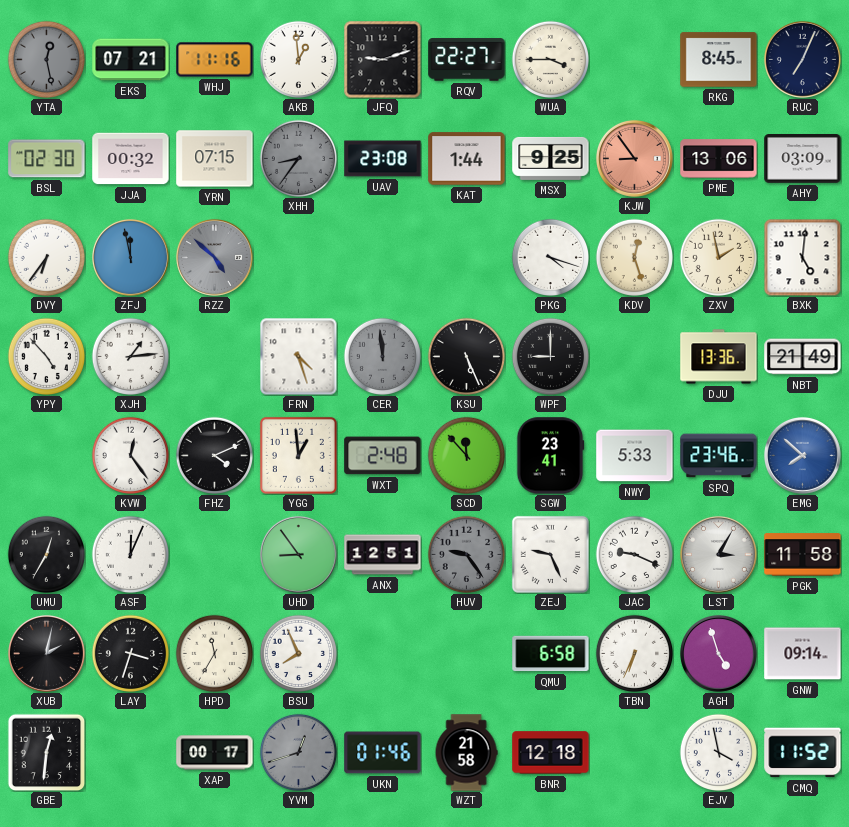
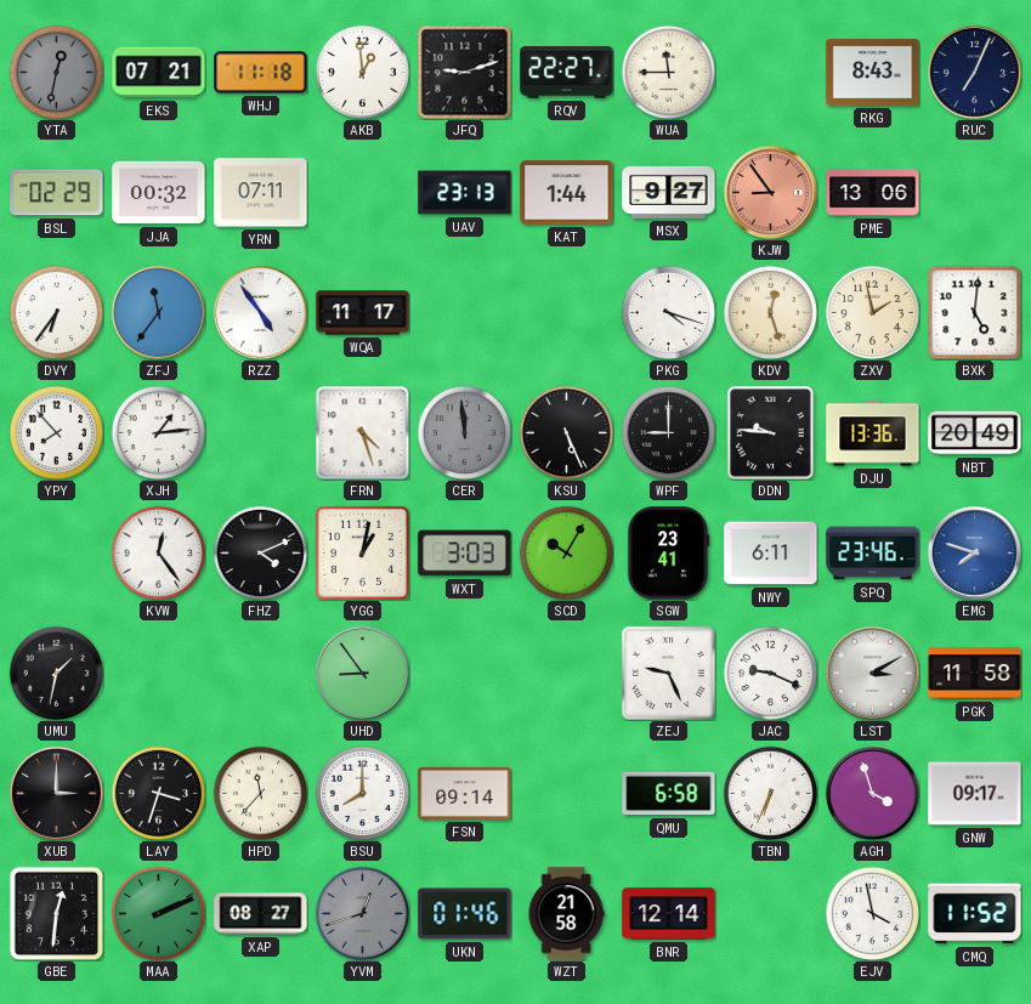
YTA: 12:28 -> 12:32
WHJ: 11:16 -> 11:18
WUA: 3:45 -> 11:45
RKG: 8:45 -> 8:43
BSL: 02:30 -> 02:29
YRN: 07:15 -> 07:11
XHH: 8:36 -> none
UAV: 23:08 -> 23:13
MSX: 9:25 -> 9:27
AHY: 03:09 -> none
ZFJ: 11:58 -> 11:36
RZZ: 4:52 -> 4:54
RZZ dial: grey -> white
WQA: none -> 11:17
YPY: 4:53 -> 7:53
DDN: none -> 9:46
NBT: 21:49 -> 20:49
YGG: 12:59 -> 1:02
WXT: 2:48 -> 3:03
SCD: 11:53 -> 10:05
NWY: 5:33 -> 6:11
EMG: 7:52 -> 7:48
UMU: 12:35 -> 1:32
ASF: 12:04 -> none
ANX: 12:51 -> none
HUV: 9:24 -> none
LST: 3:05 -> 3:10
XUB: 2:02 -> 3:00
HPD: 11:35 -> 11:37
BSU: 7:56 -> 8:00
FSN: none -> 09:14
AGH: 4:57 -> 3:57
GNW: 09:14 -> 09:17
MAA: none -> 2:11
XAP: 00:17 -> 08:27
BNR: 12:18 -> 12:14
